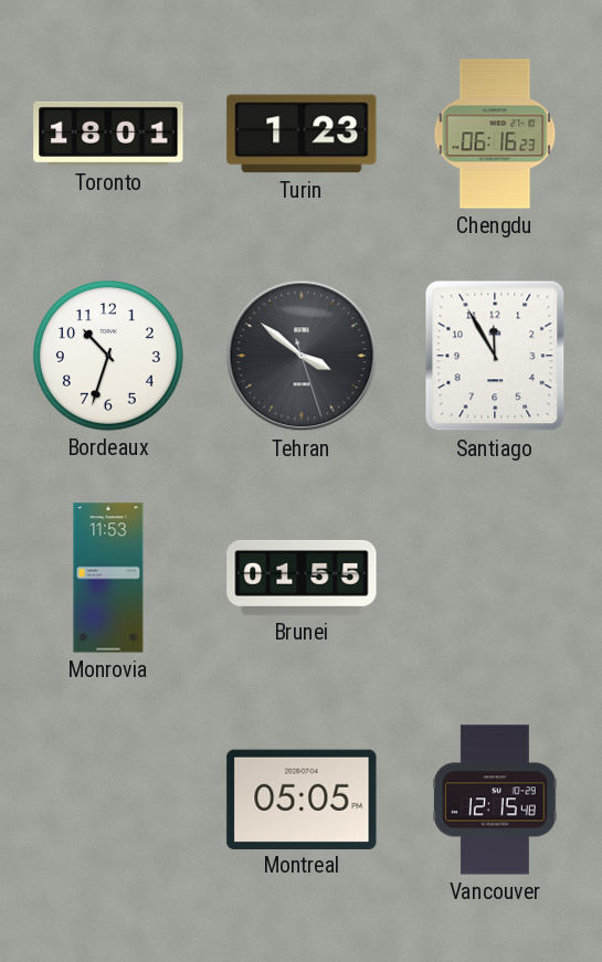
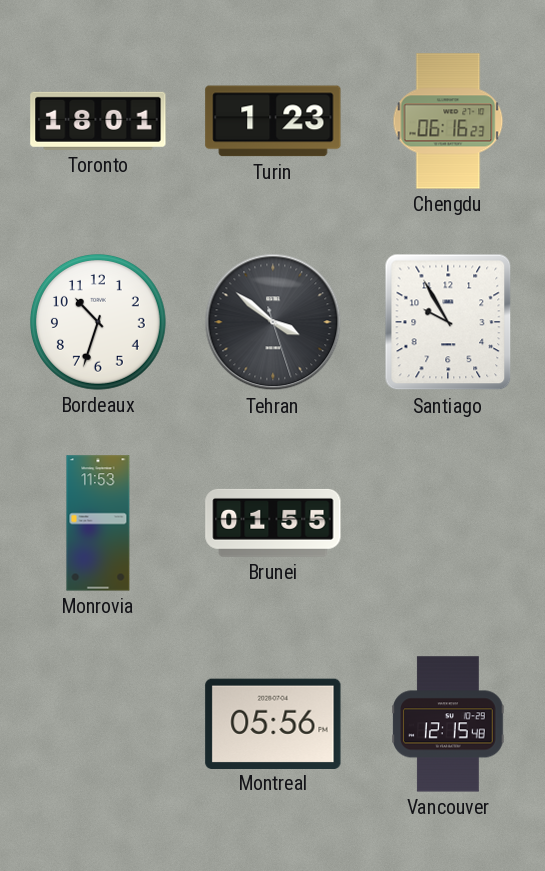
Santiago: 11:55 -> 9:55
Montreal: 05:05 -> 05:56
